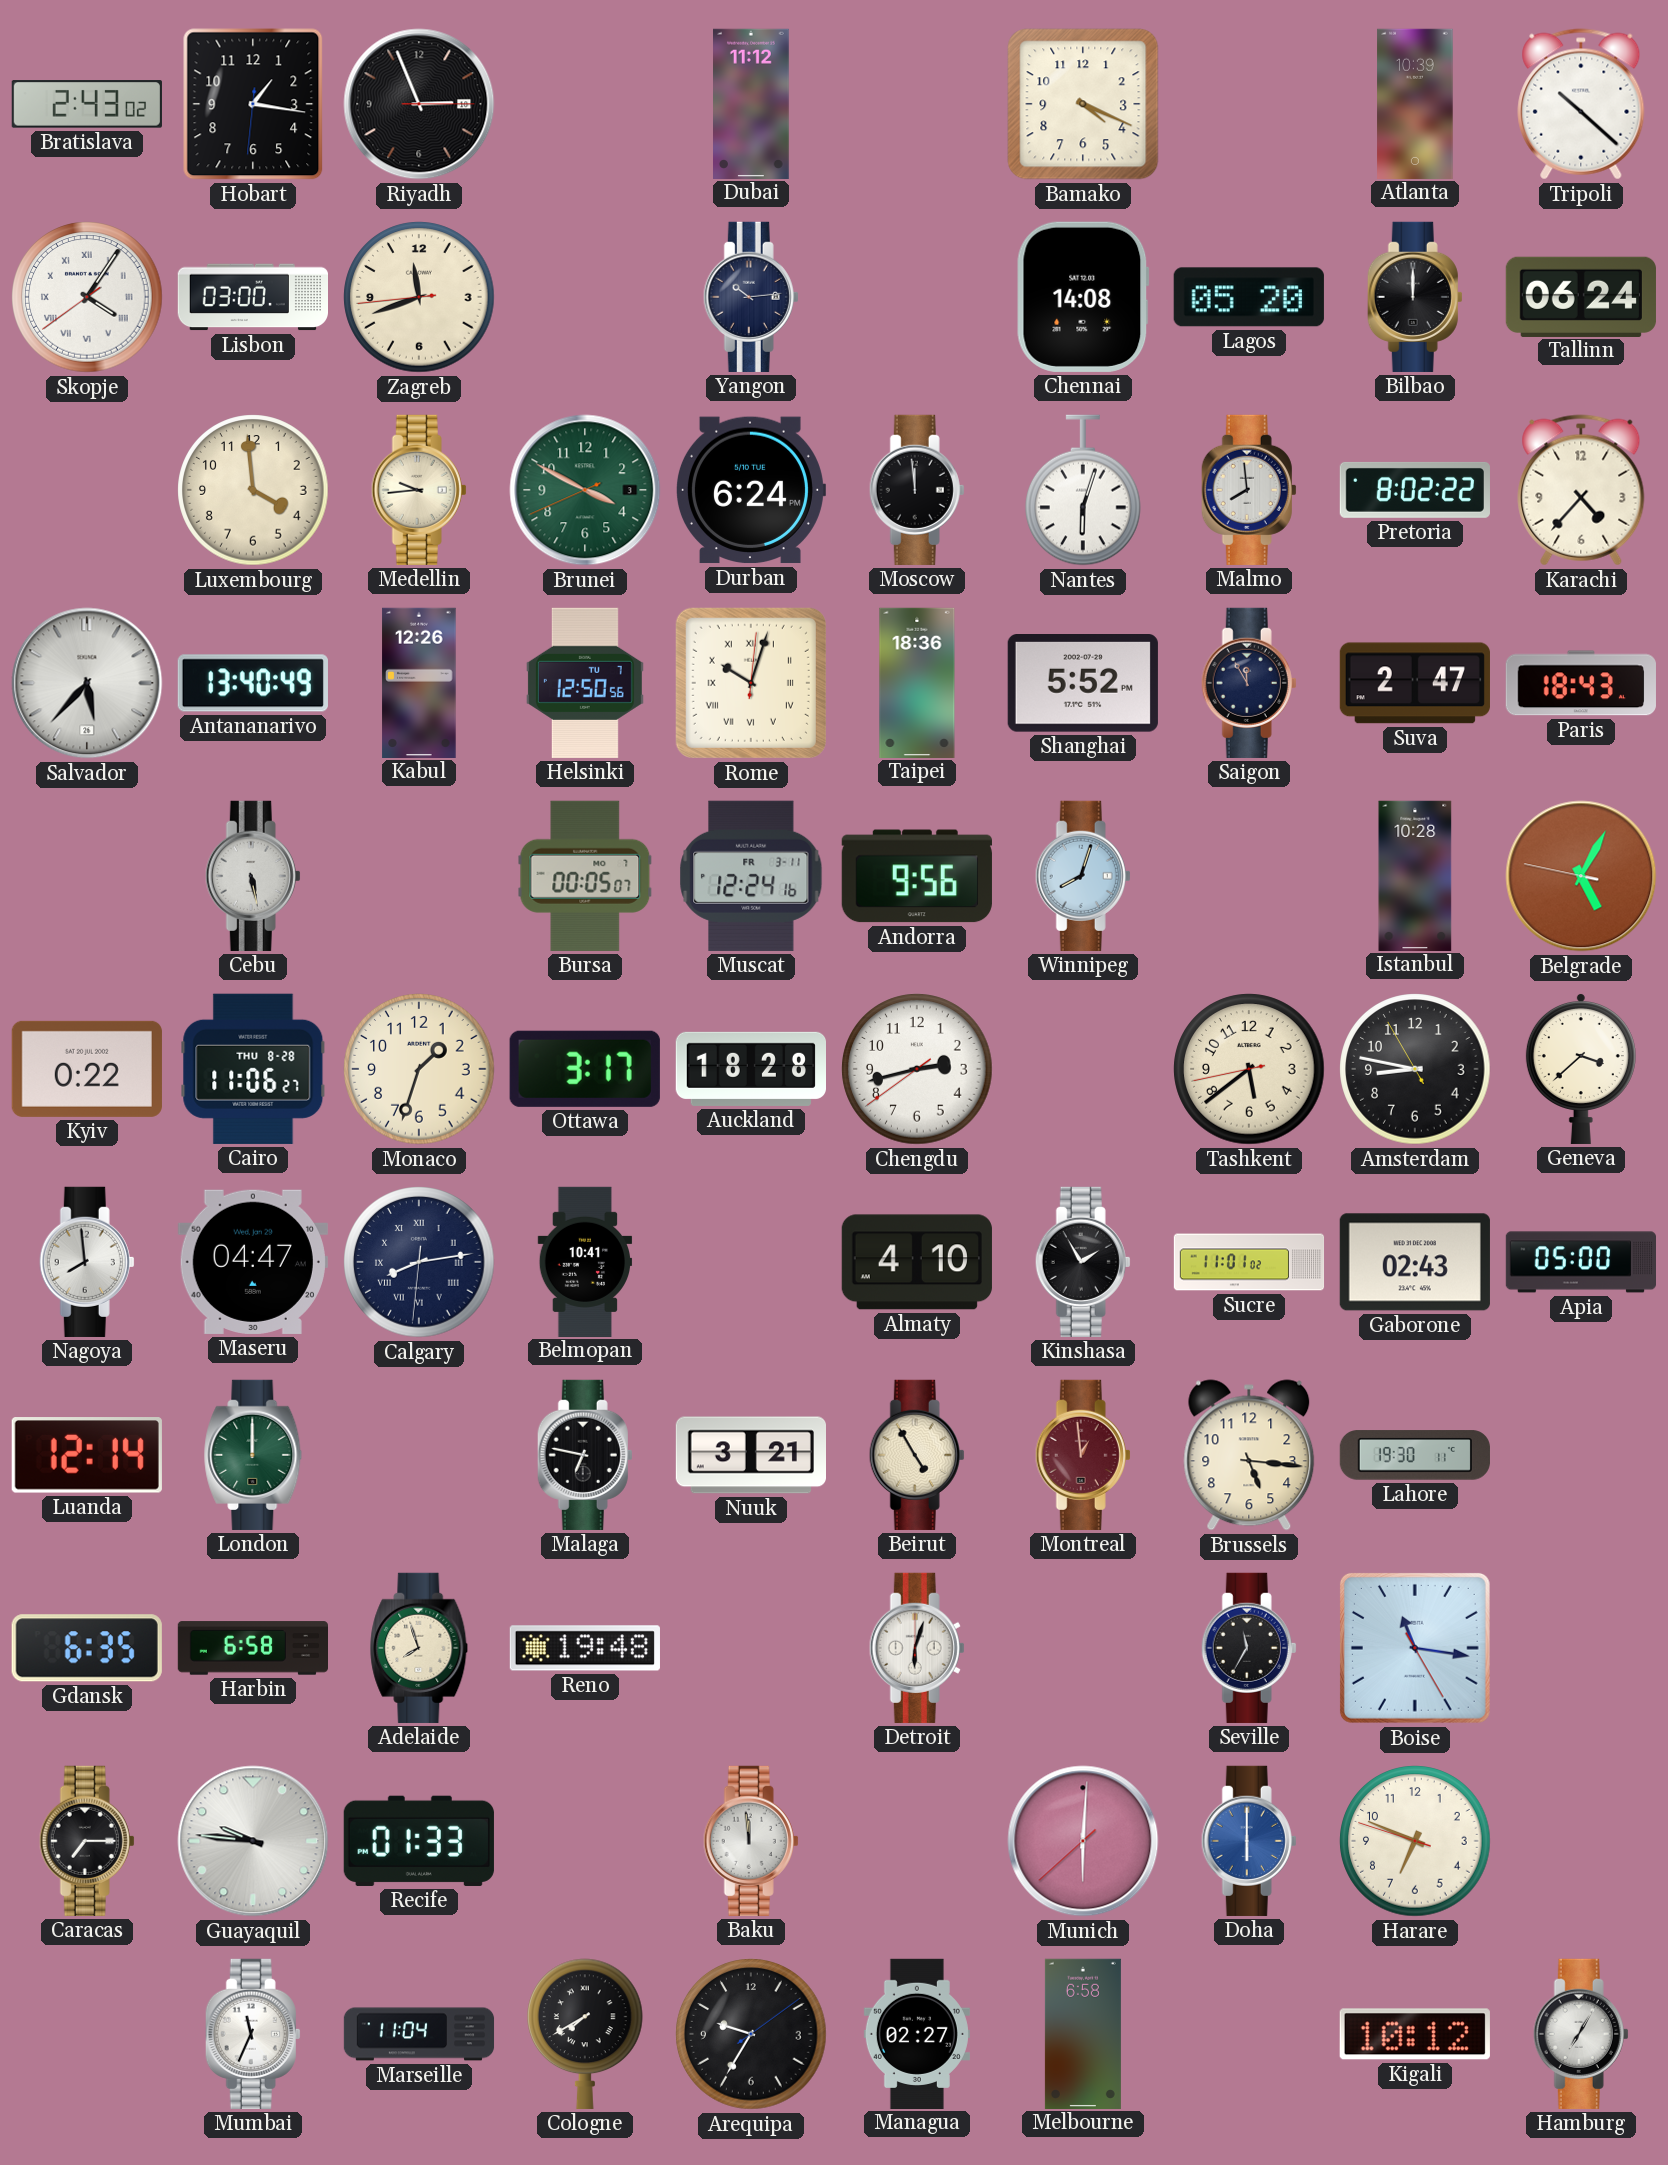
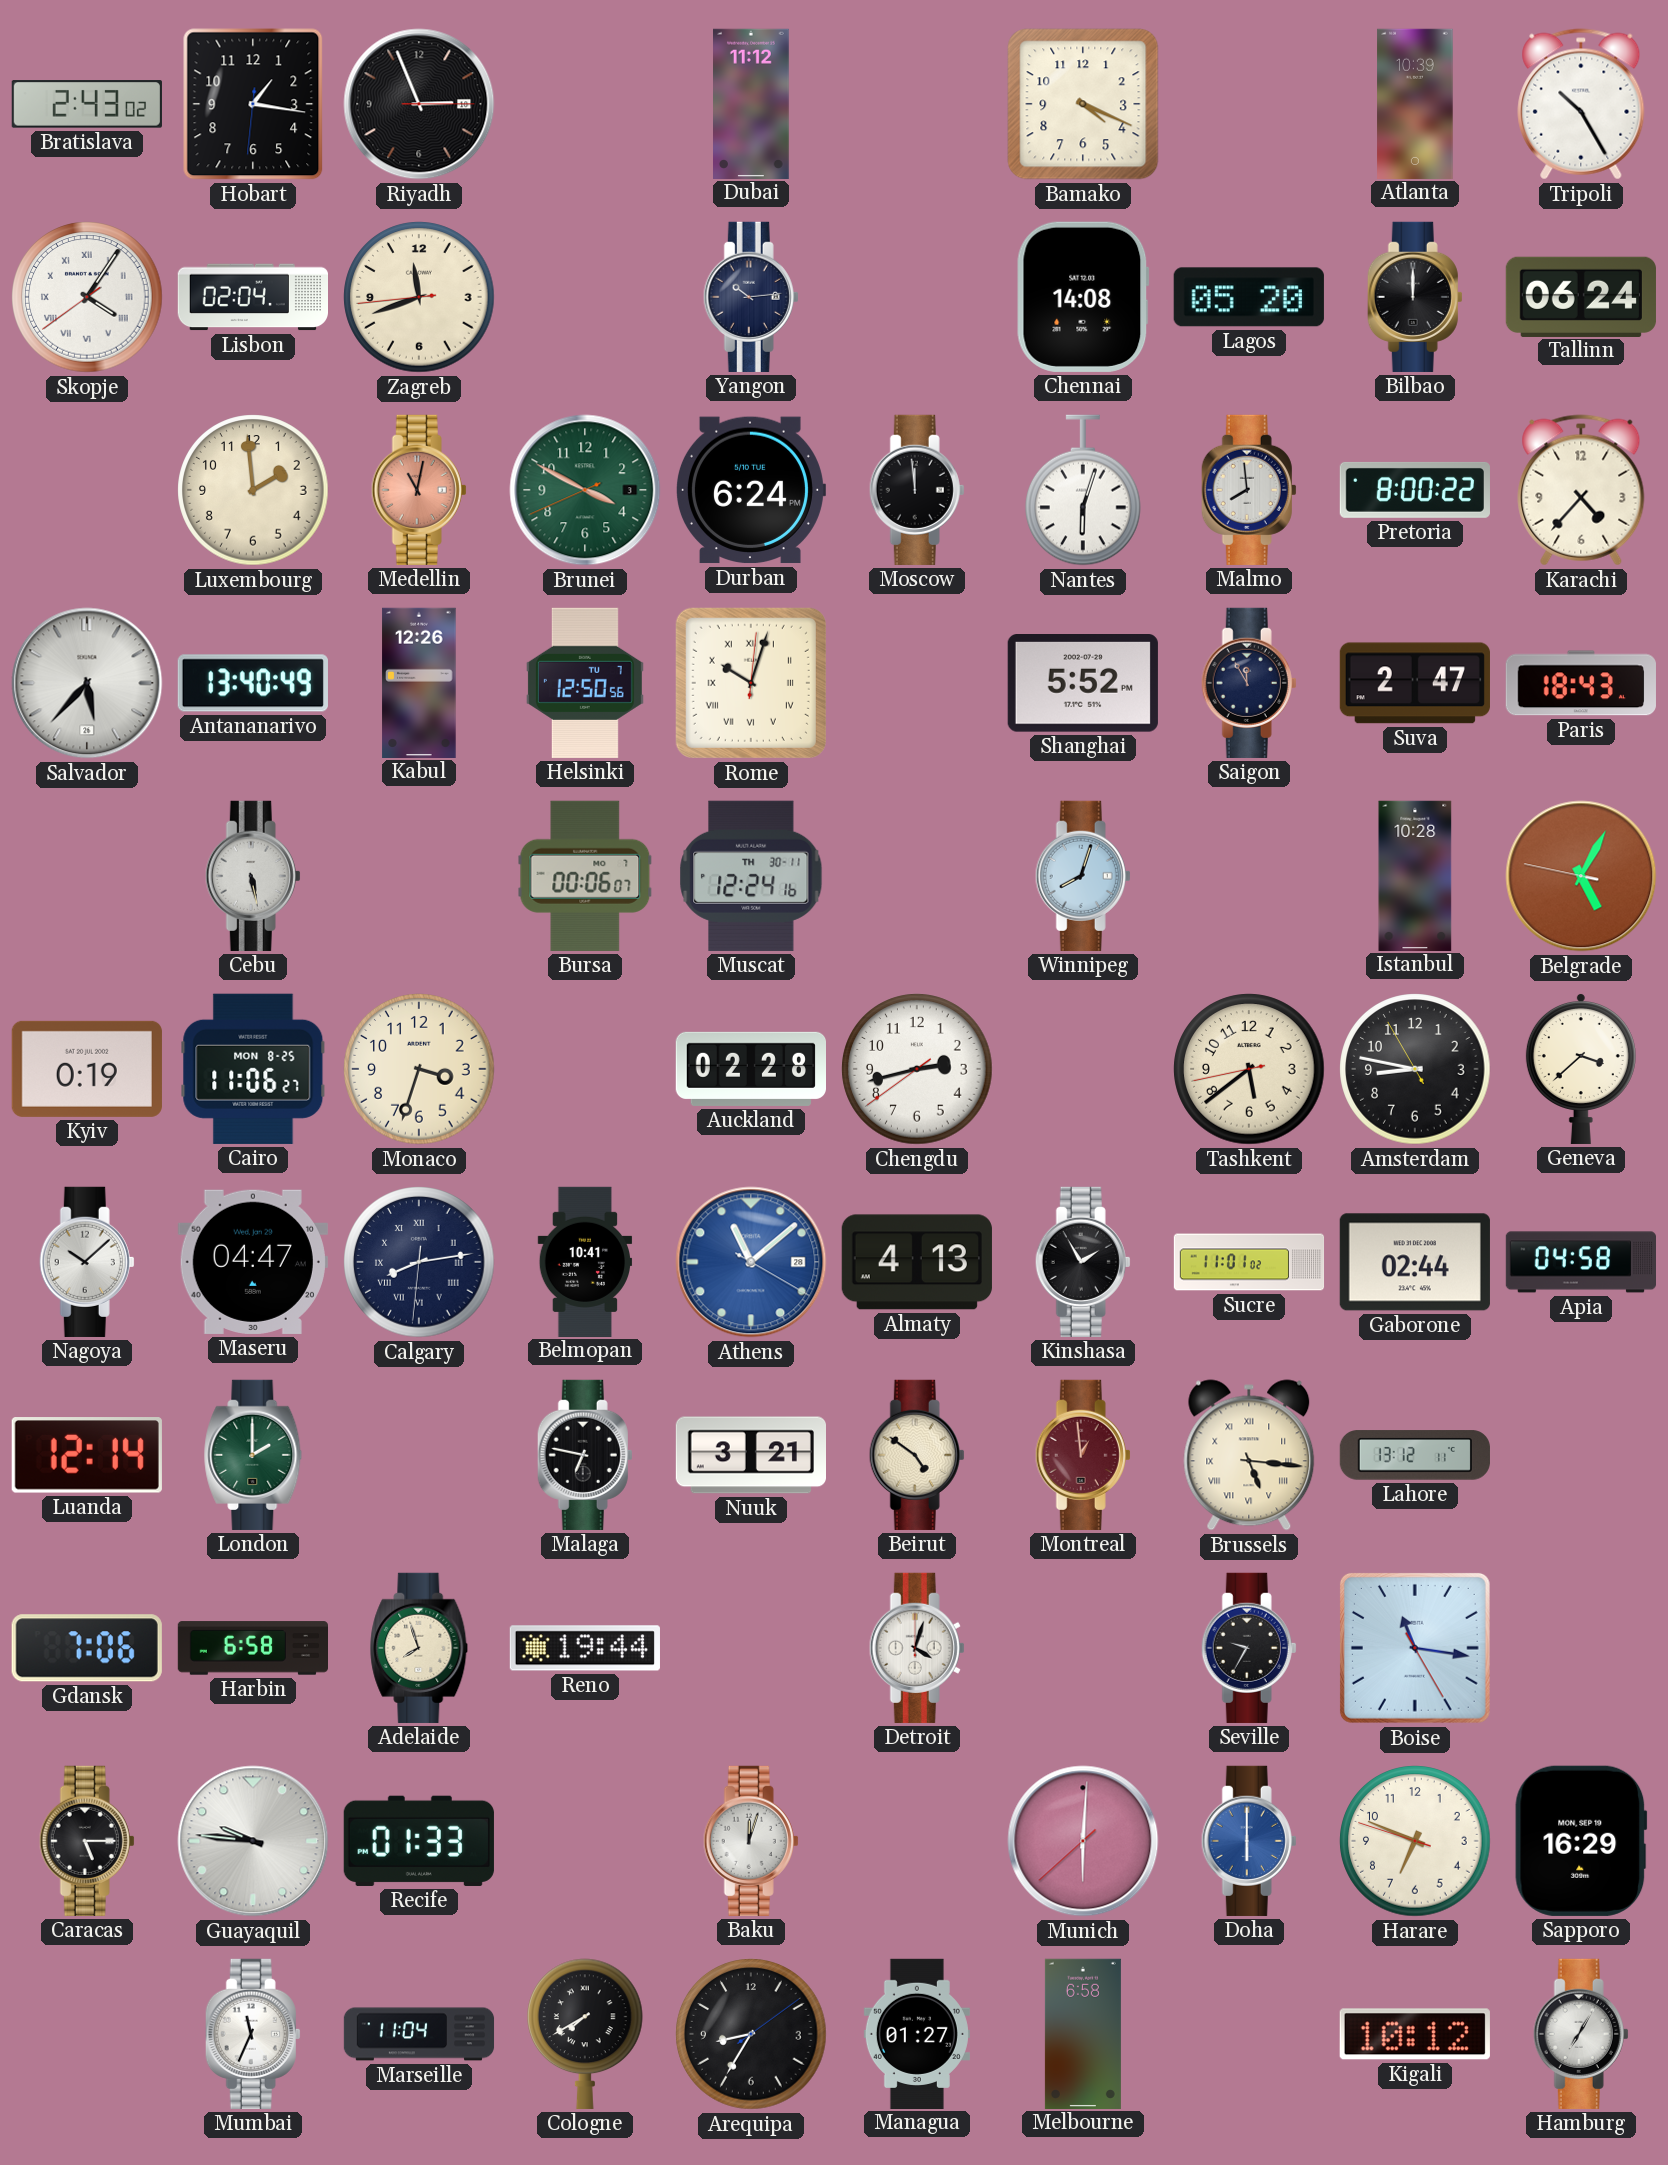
Tripoli: 10:22 -> 10:25
Lisbon: 03:00 -> 02:04
Luxembourg: 3:59 -> 1:59
Medellin: 9:44 -> 11:02
Medellin dial: cream -> salmon
Pretoria: 8:02 -> 8:00
Taipei: 18:36 -> none
Bursa: 00:05 -> 00:06
Muscat date: FR 3-11 -> TH 30-11
Andorra: 9:56 -> none
Kyiv: 0:22 -> 0:19
Cairo date: THU 8-28 -> MON 8-25
Monaco: 1:33 -> 3:33
Ottawa: 3:17 -> none
Auckland: 18:28 -> 02:28
Nagoya: 7:59 -> 10:08
Athens: none -> 11:08
Almaty: 4:10 -> 4:13
Gaborone: 02:43 -> 02:44
Apia: 05:00 -> 04:58
London: 12:00 -> 2:00
Beirut: 4:55 -> 4:51
Brussels numerals: Arabic -> Roman
Lahore: 19:30 -> 13:12
Gdansk: 6:35 -> 7:06
Reno: 19:48 -> 19:44
Detroit: 6:03 -> 4:03
Seville: 11:35 -> 9:35
Caracas: 7:15 -> 5:15
Baku: 11:59 -> 12:03
Sapporo: none -> 16:29
Arequipa: 9:35 -> 8:35
Managua: 02:27 -> 01:27
